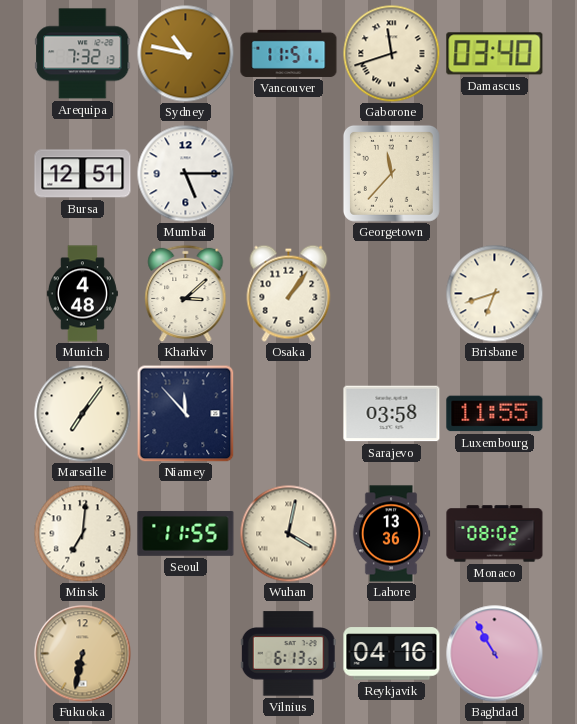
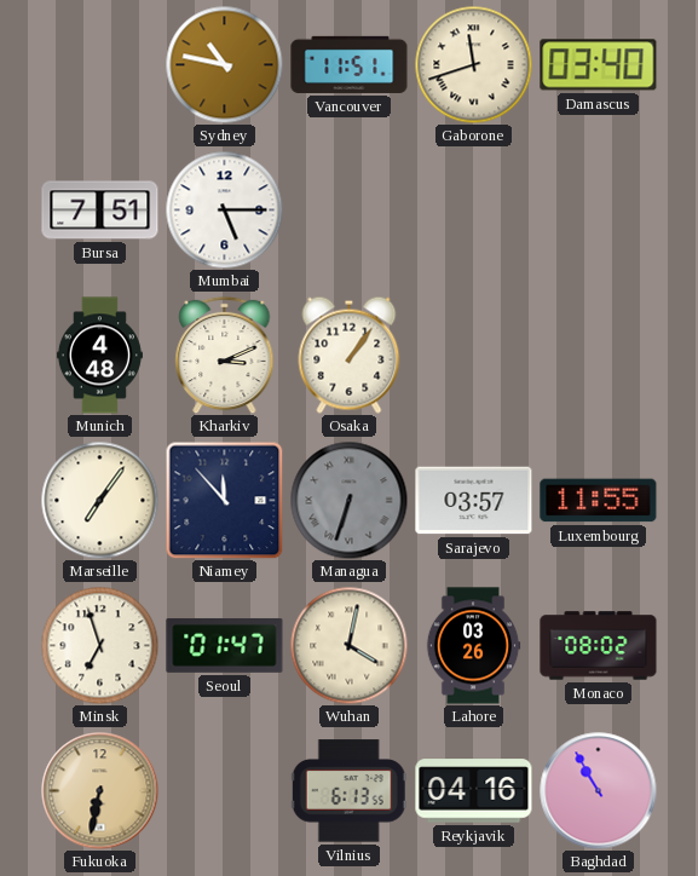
Arequipa: 7:32 -> none
Bursa: 12:51 -> 7:51
Georgetown: 11:37 -> none
Kharkiv: 3:08 -> 3:11
Brisbane: 6:42 -> none
Managua: none -> 6:33
Sarajevo: 03:58 -> 03:57
Minsk: 7:01 -> 6:57
Seoul: 11:55 -> 01:47
Lahore: 13:36 -> 03:26
